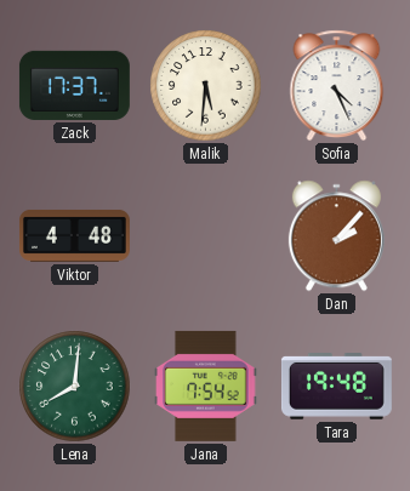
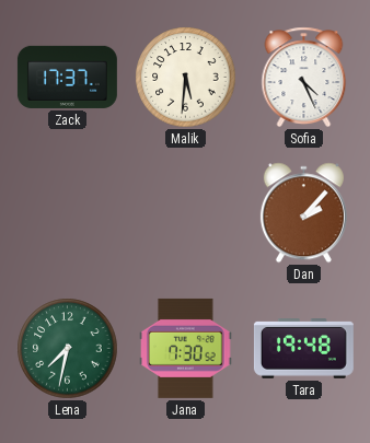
Viktor: 4:48 -> none
Lena: 8:01 -> 7:32
Jana: 7:54 -> 7:30
